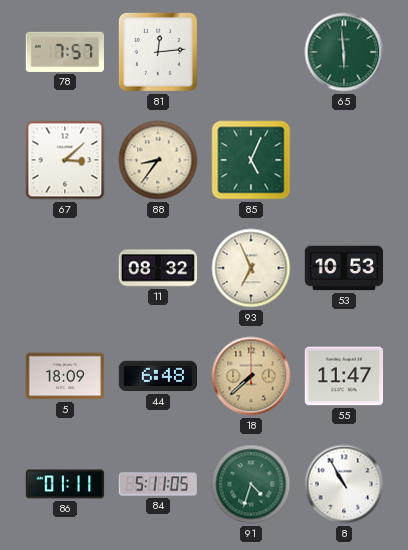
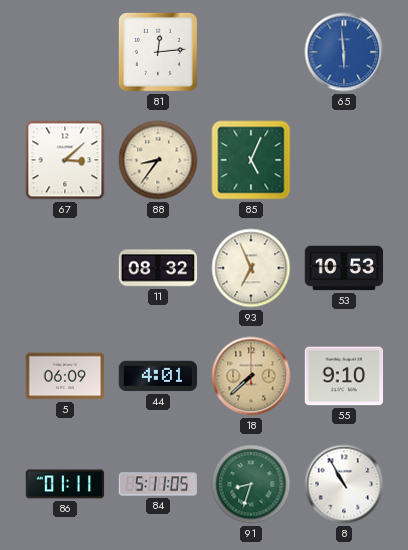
78: 7:57 -> none
65 dial: green -> blue
5: 18:09 -> 06:09
44: 6:48 -> 4:01
55: 11:47 -> 9:10
91: 4:33 -> 8:33
